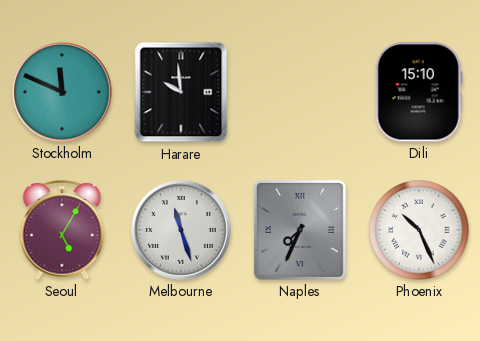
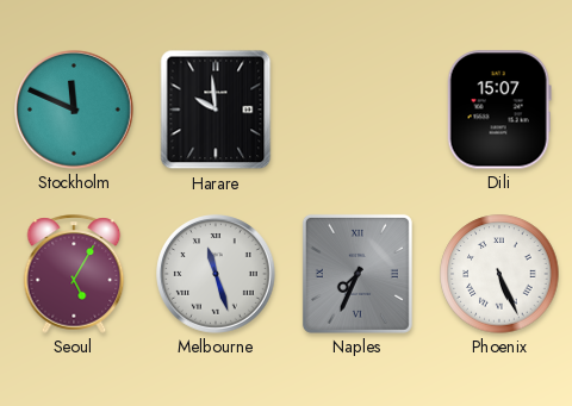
Dili: 15:10 -> 15:07
Phoenix: 10:26 -> 5:26
